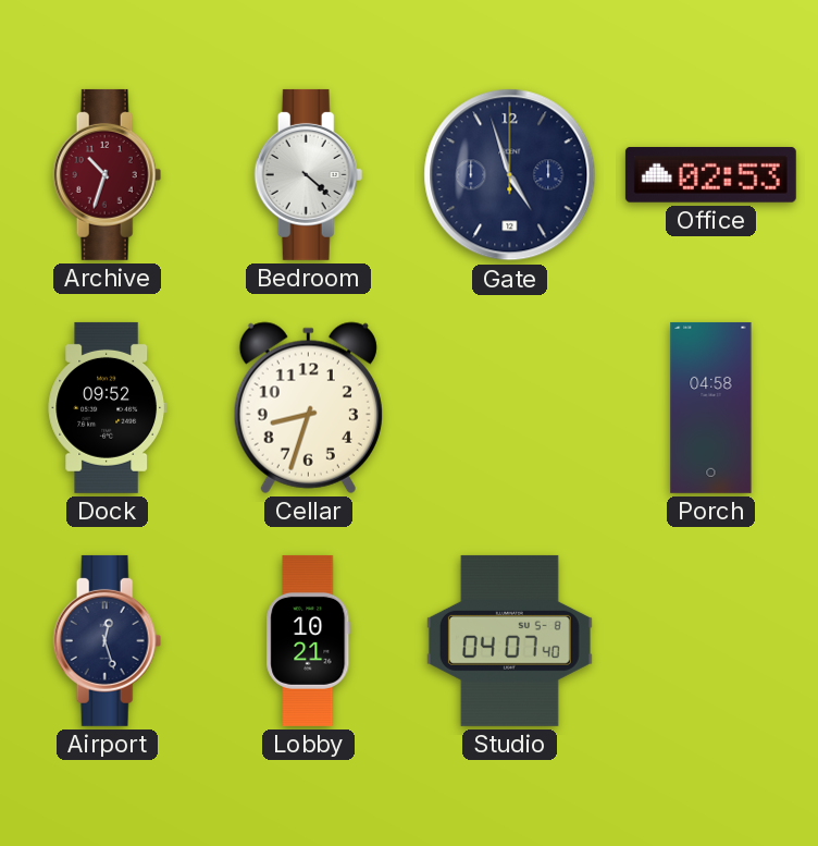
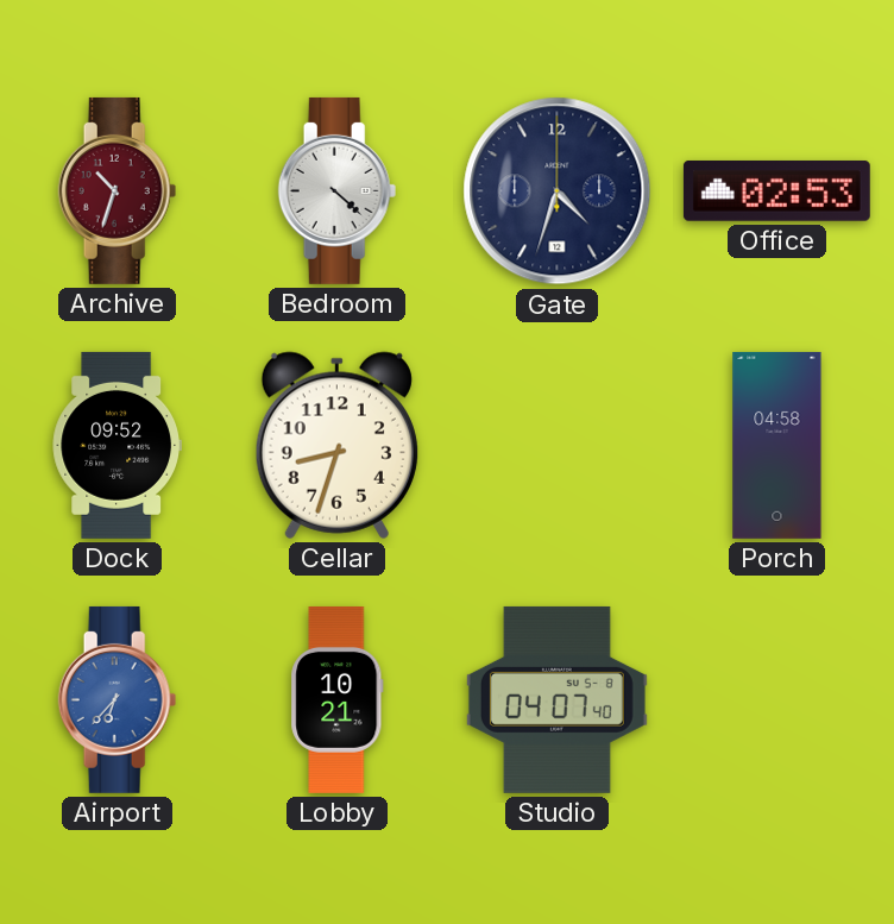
Gate: 4:57 -> 4:33
Airport: 12:27 -> 6:37
Airport dial: navy -> blue
